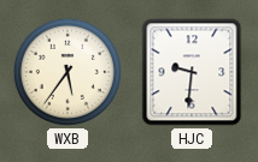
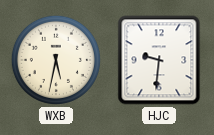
WXB: 5:36 -> 5:32
